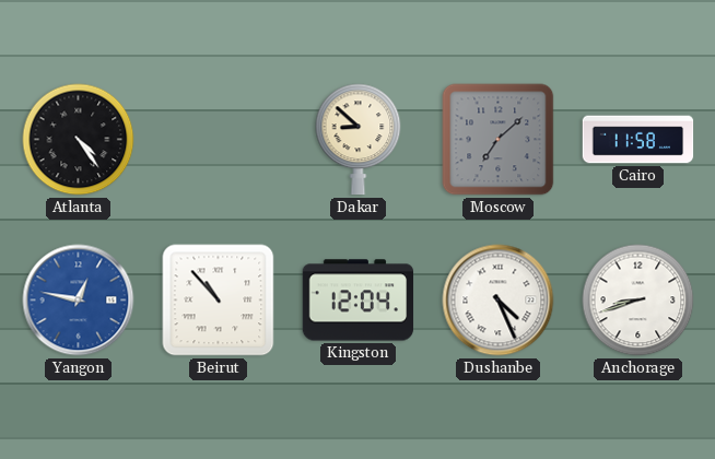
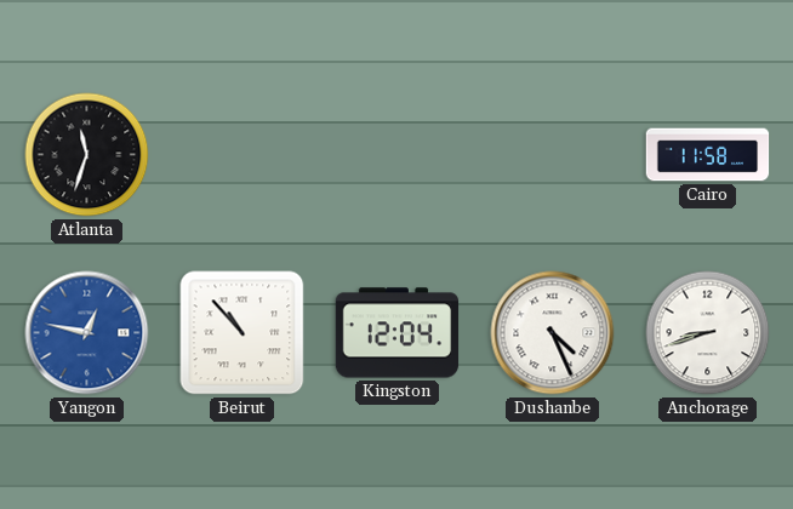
Atlanta: 4:24 -> 11:33
Dakar: 8:52 -> none
Moscow: 7:08 -> none
